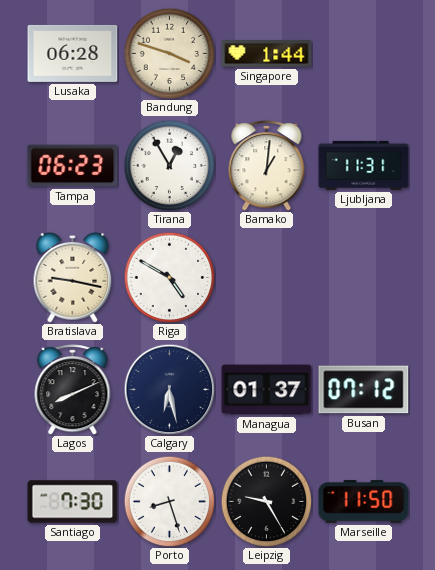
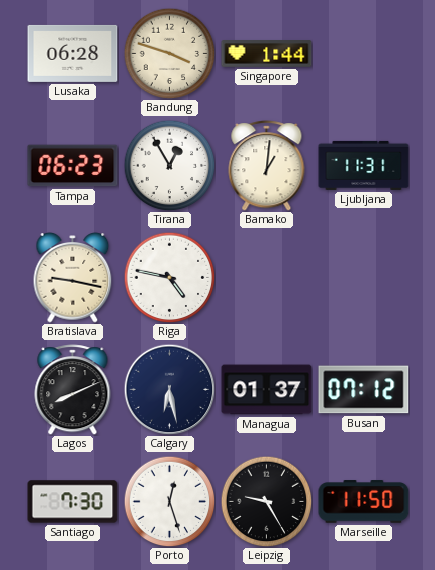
Riga: 4:50 -> 4:47
Porto: 8:27 -> 12:27
